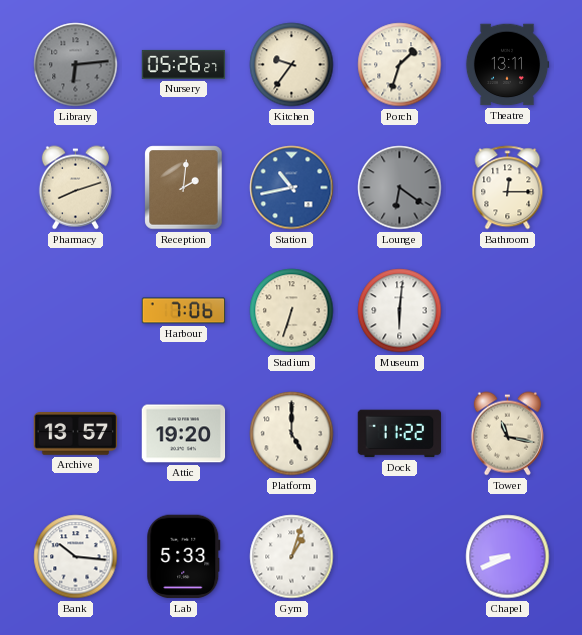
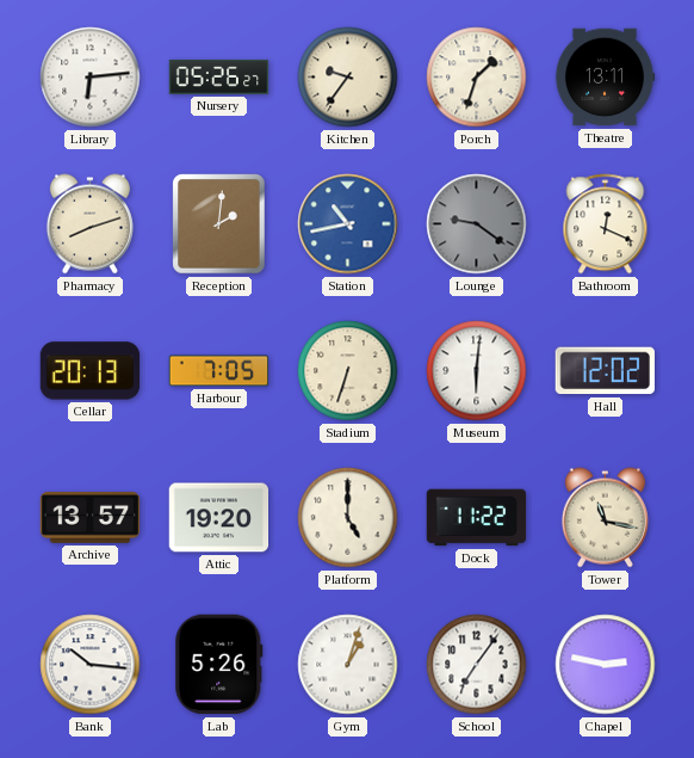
Library dial: grey -> white
Lounge: 6:21 -> 9:21
Bathroom: 12:15 -> 12:19
Cellar: none -> 20:13
Harbour: 7:06 -> 7:05
Hall: none -> 12:02
Lab: 5:33 -> 5:26
School: none -> 7:06
Chapel: 8:41 -> 2:47
